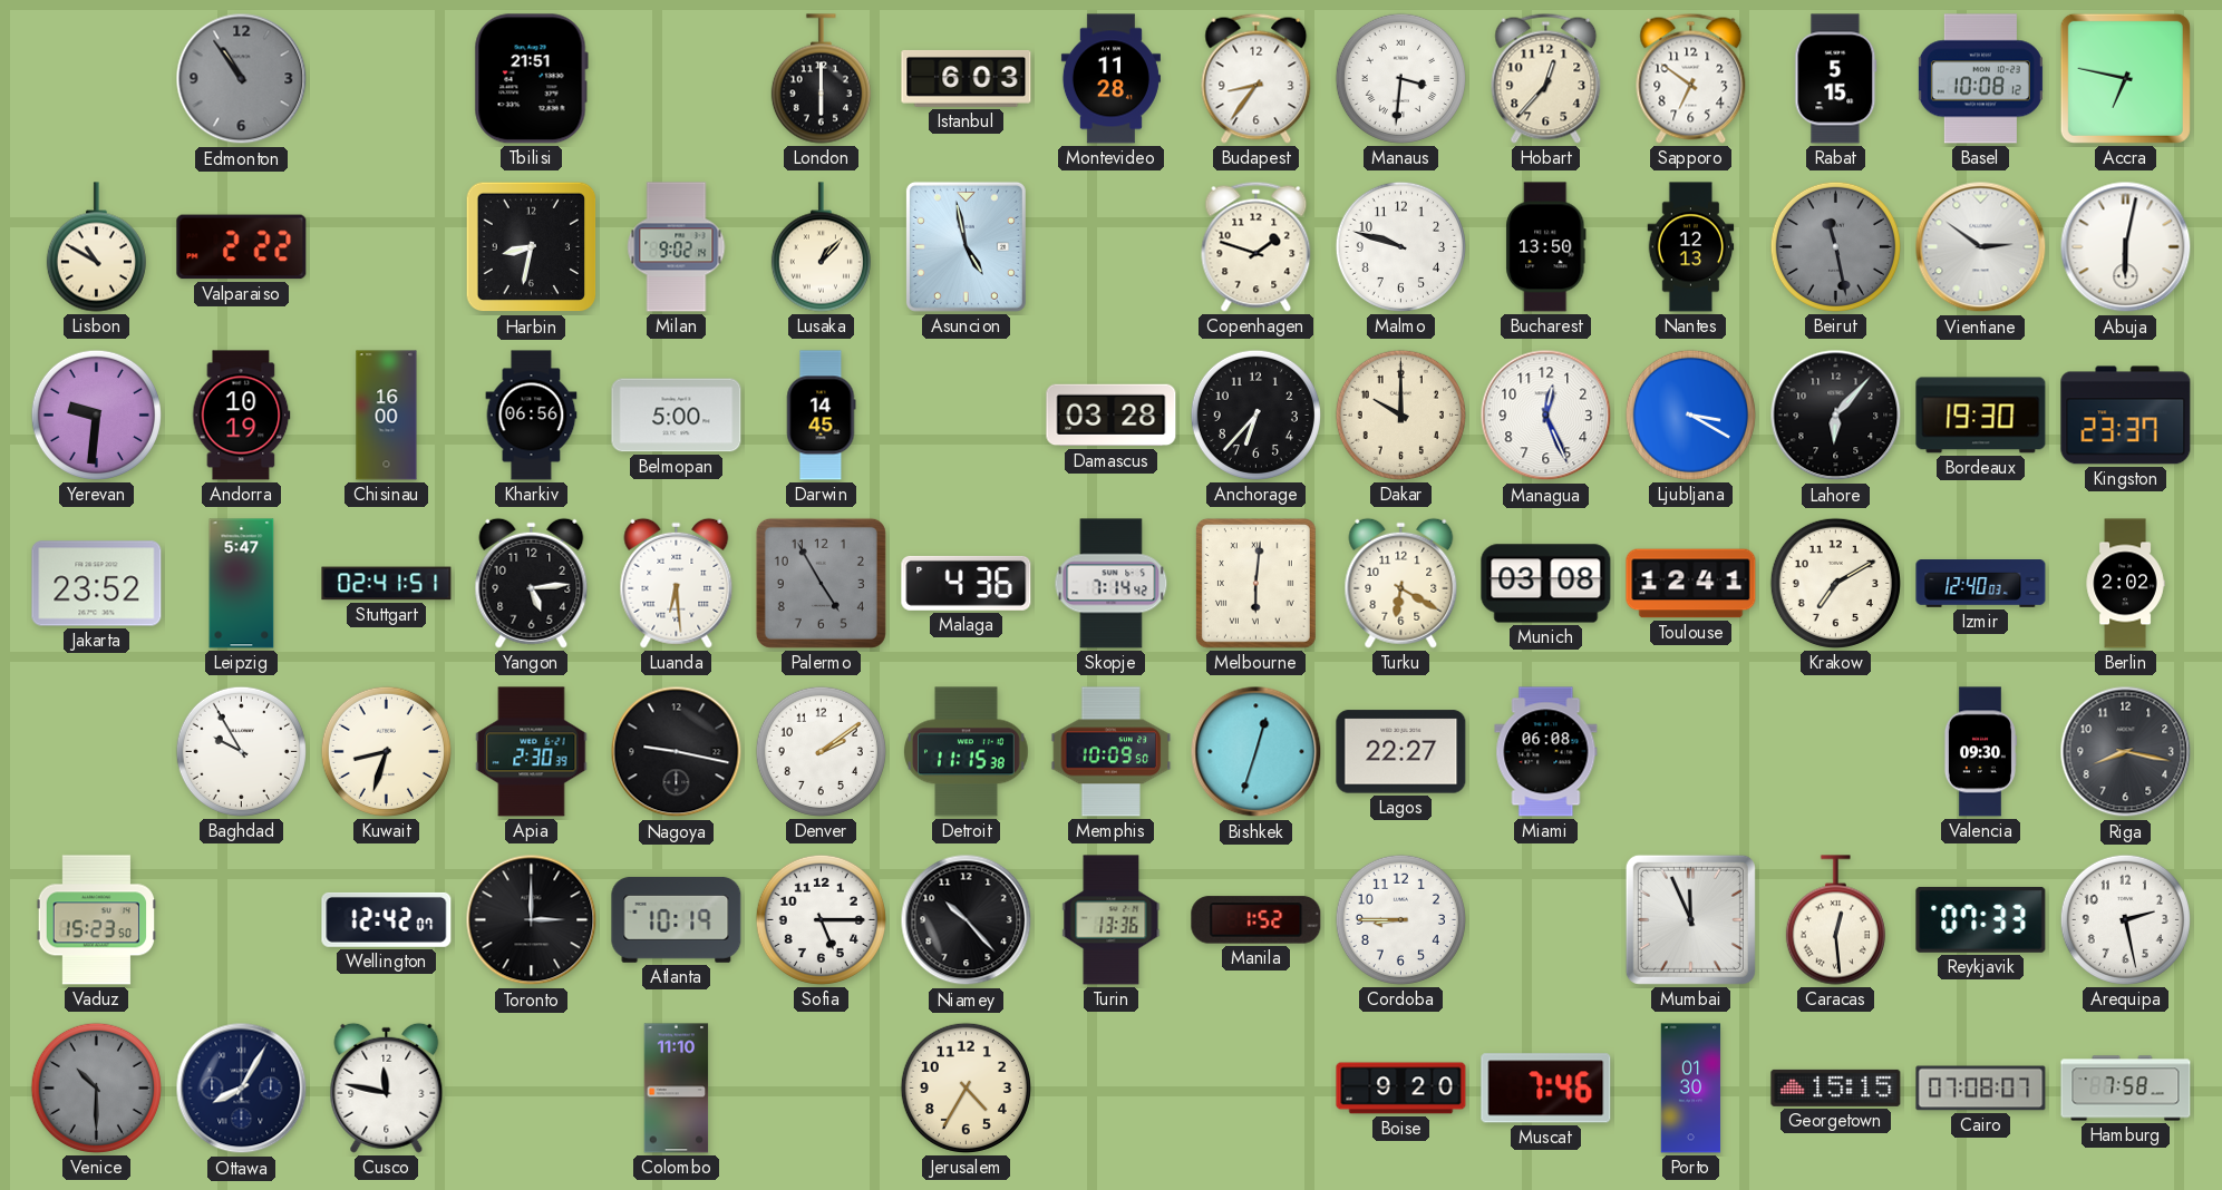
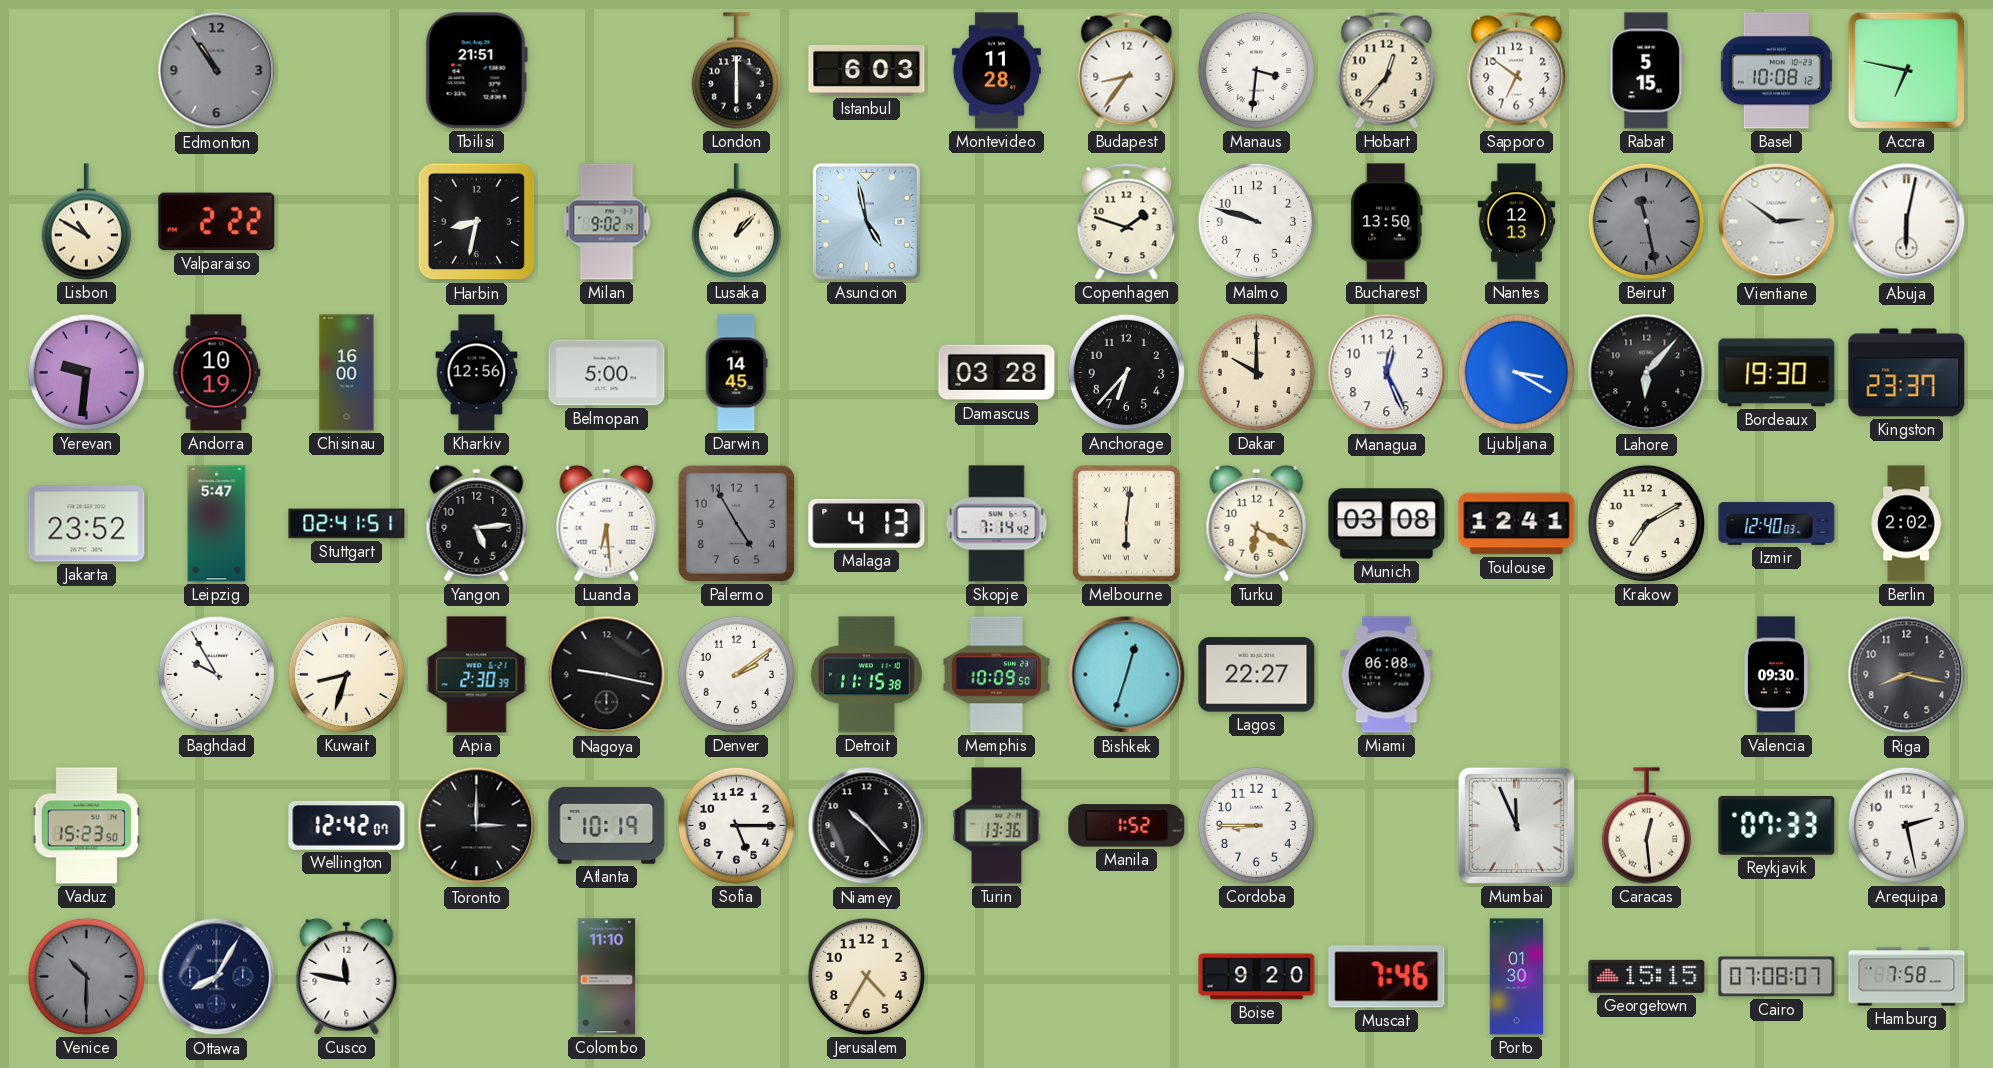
Kharkiv: 06:56 -> 12:56
Malaga: 4:36 -> 4:13
